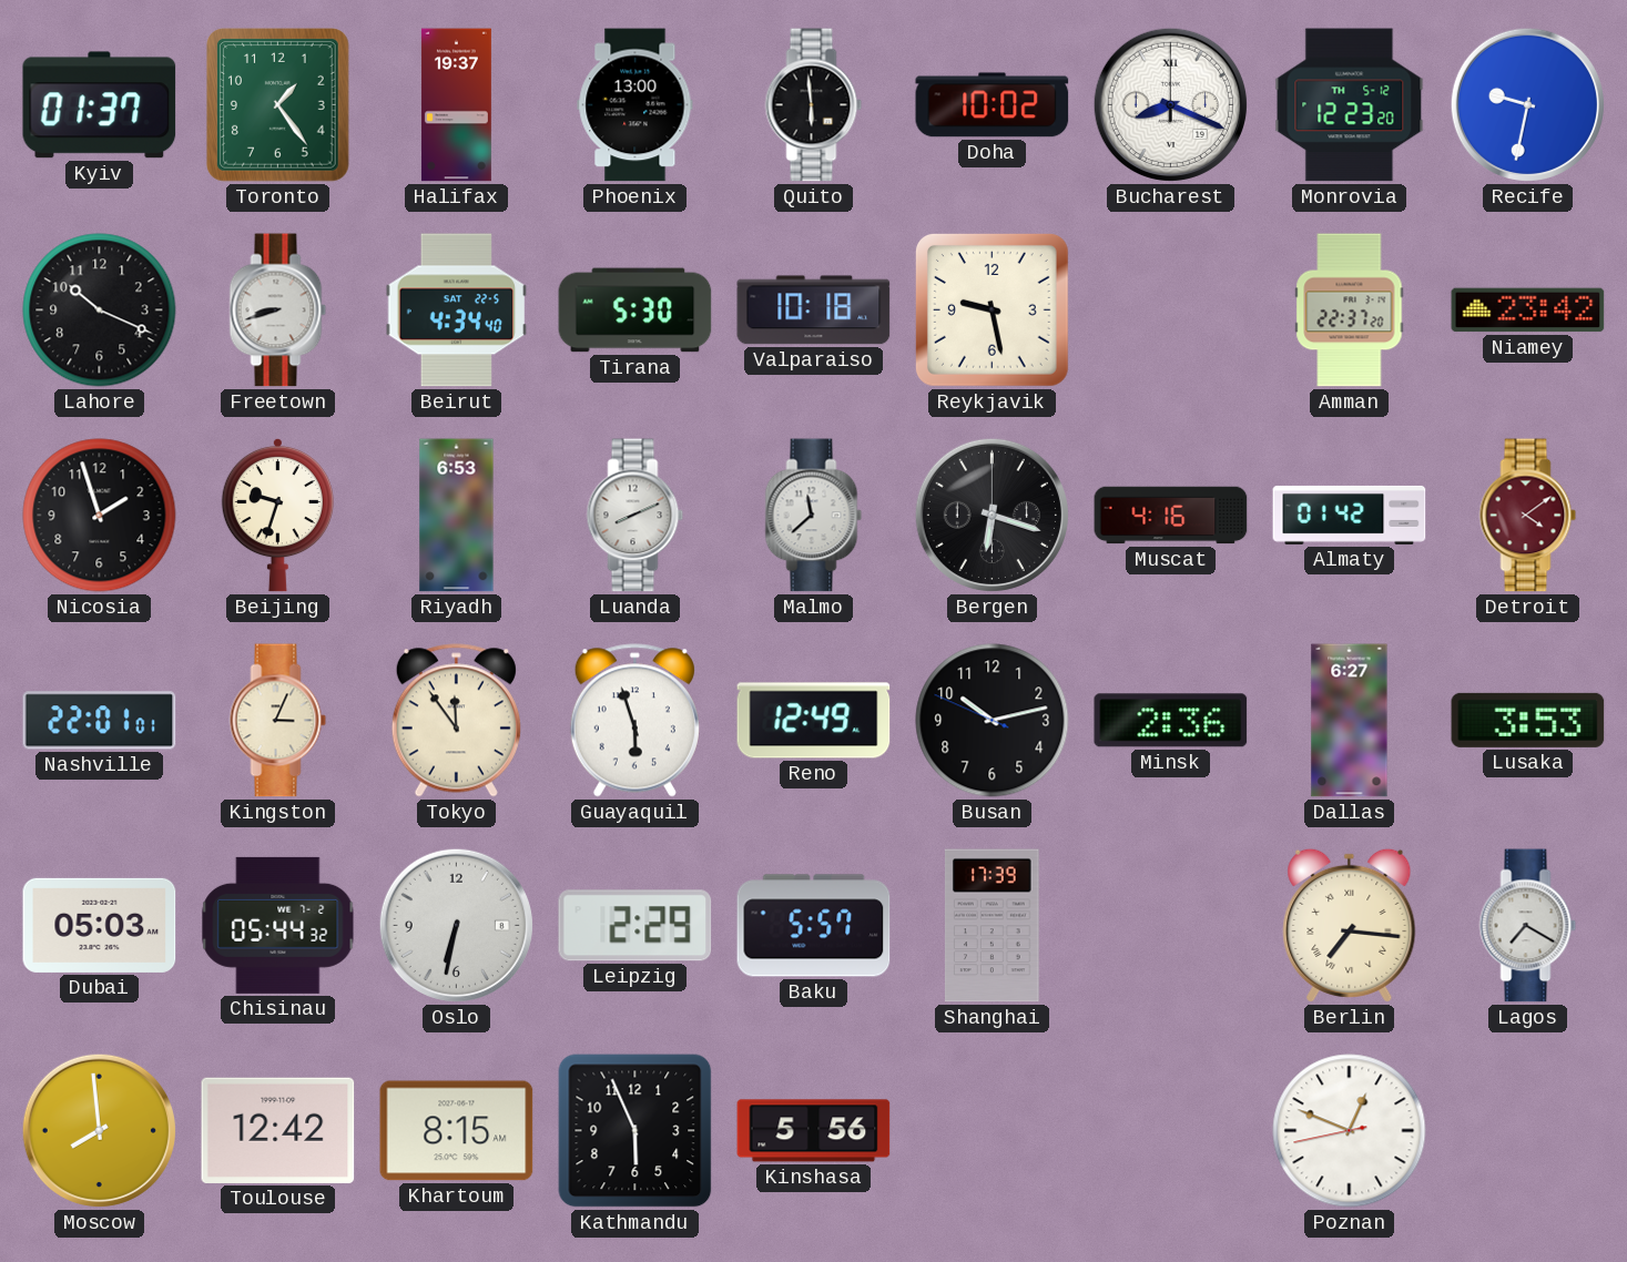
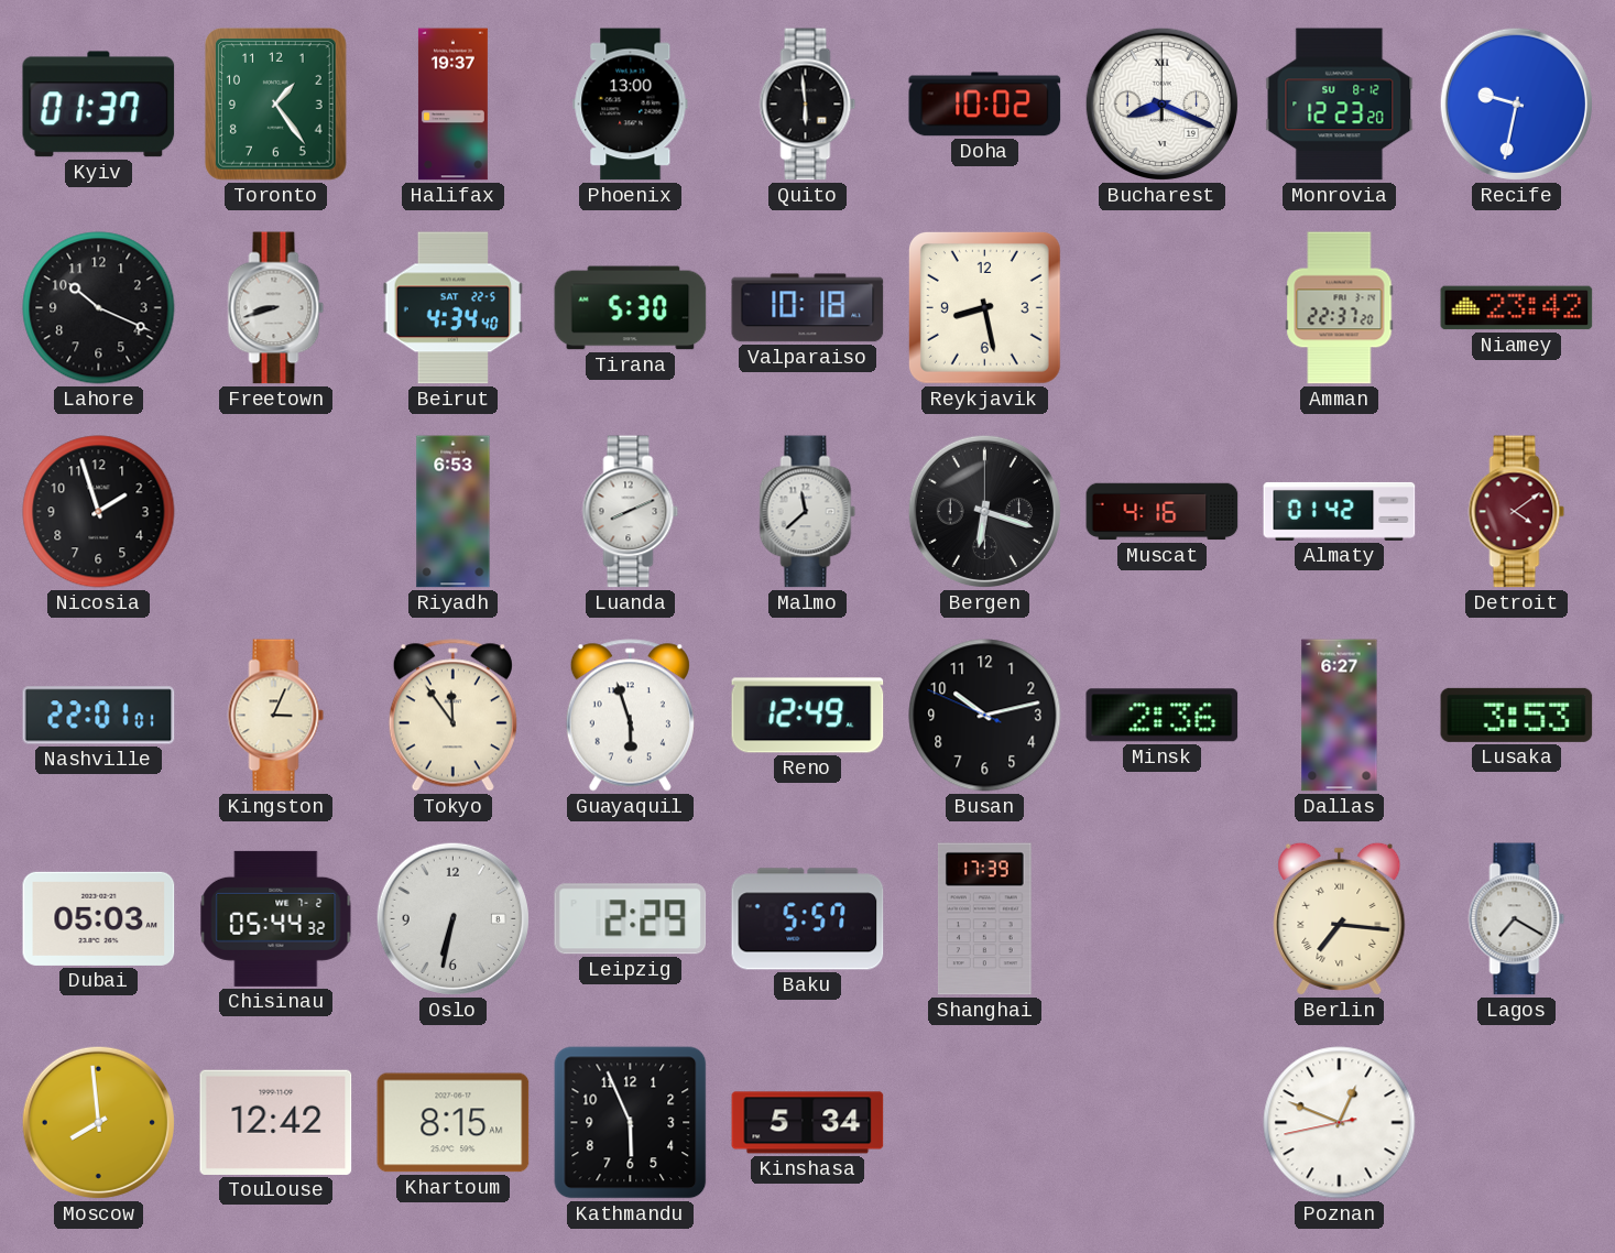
Monrovia date: TH 5-12 -> SU 8-12
Reykjavik: 9:28 -> 8:28
Beijing: 9:33 -> none
Kinshasa: 5:56 -> 5:34
